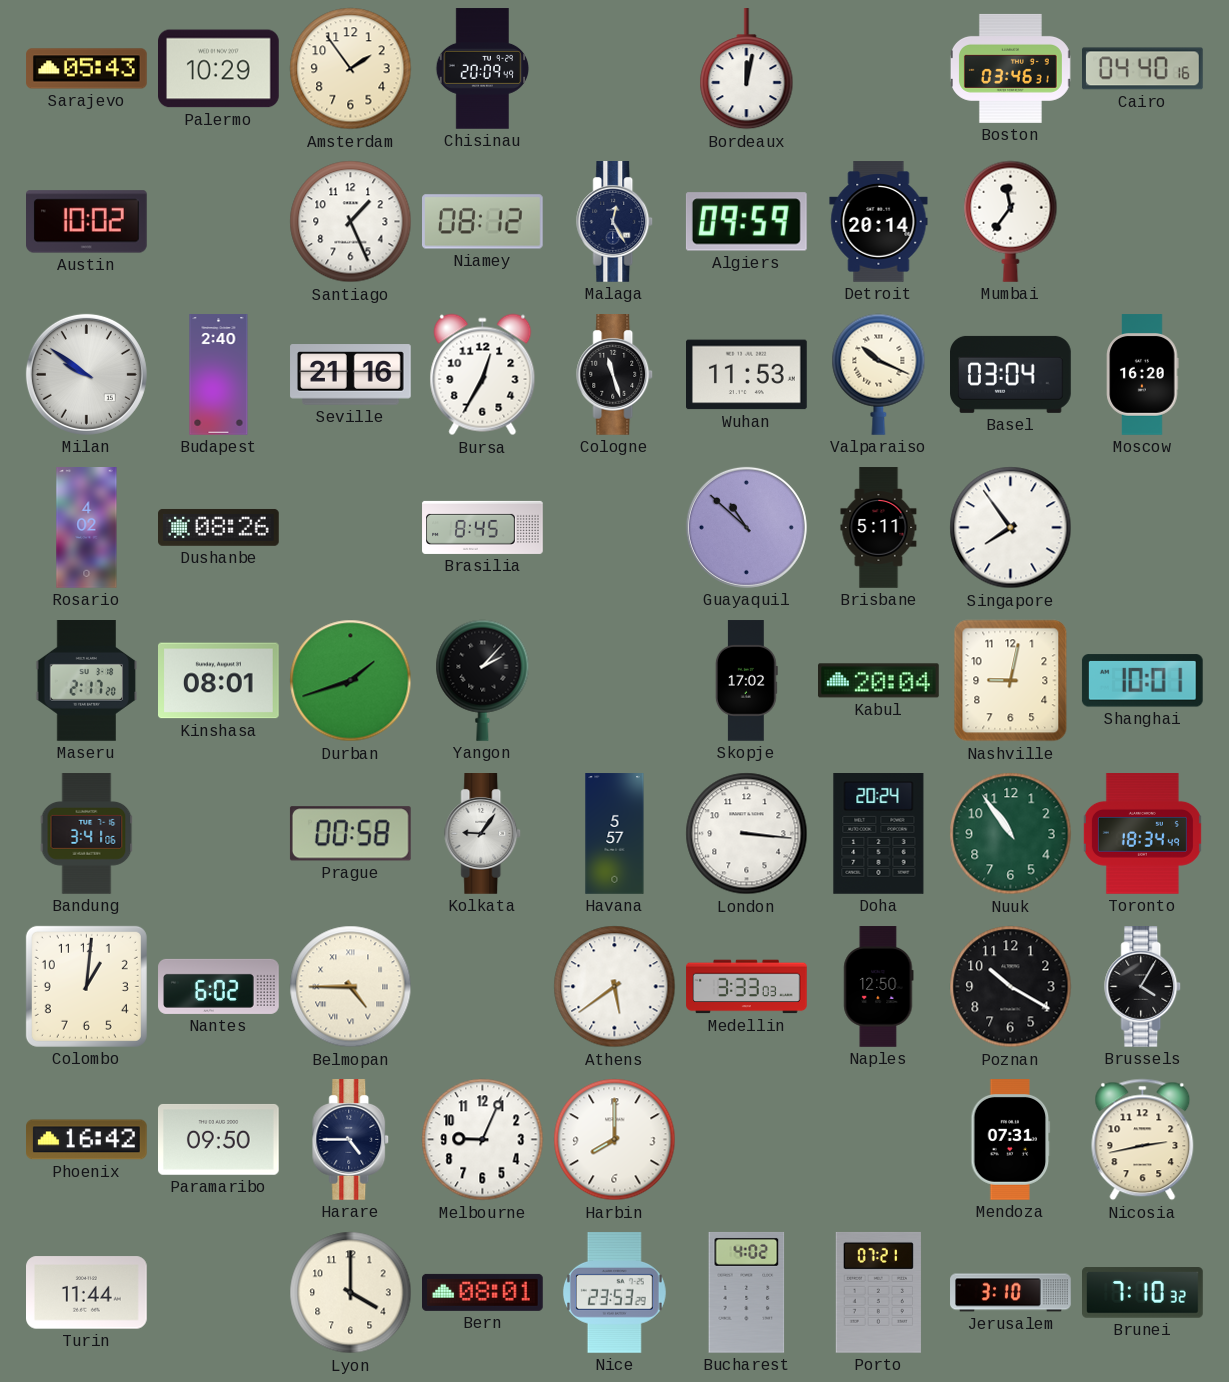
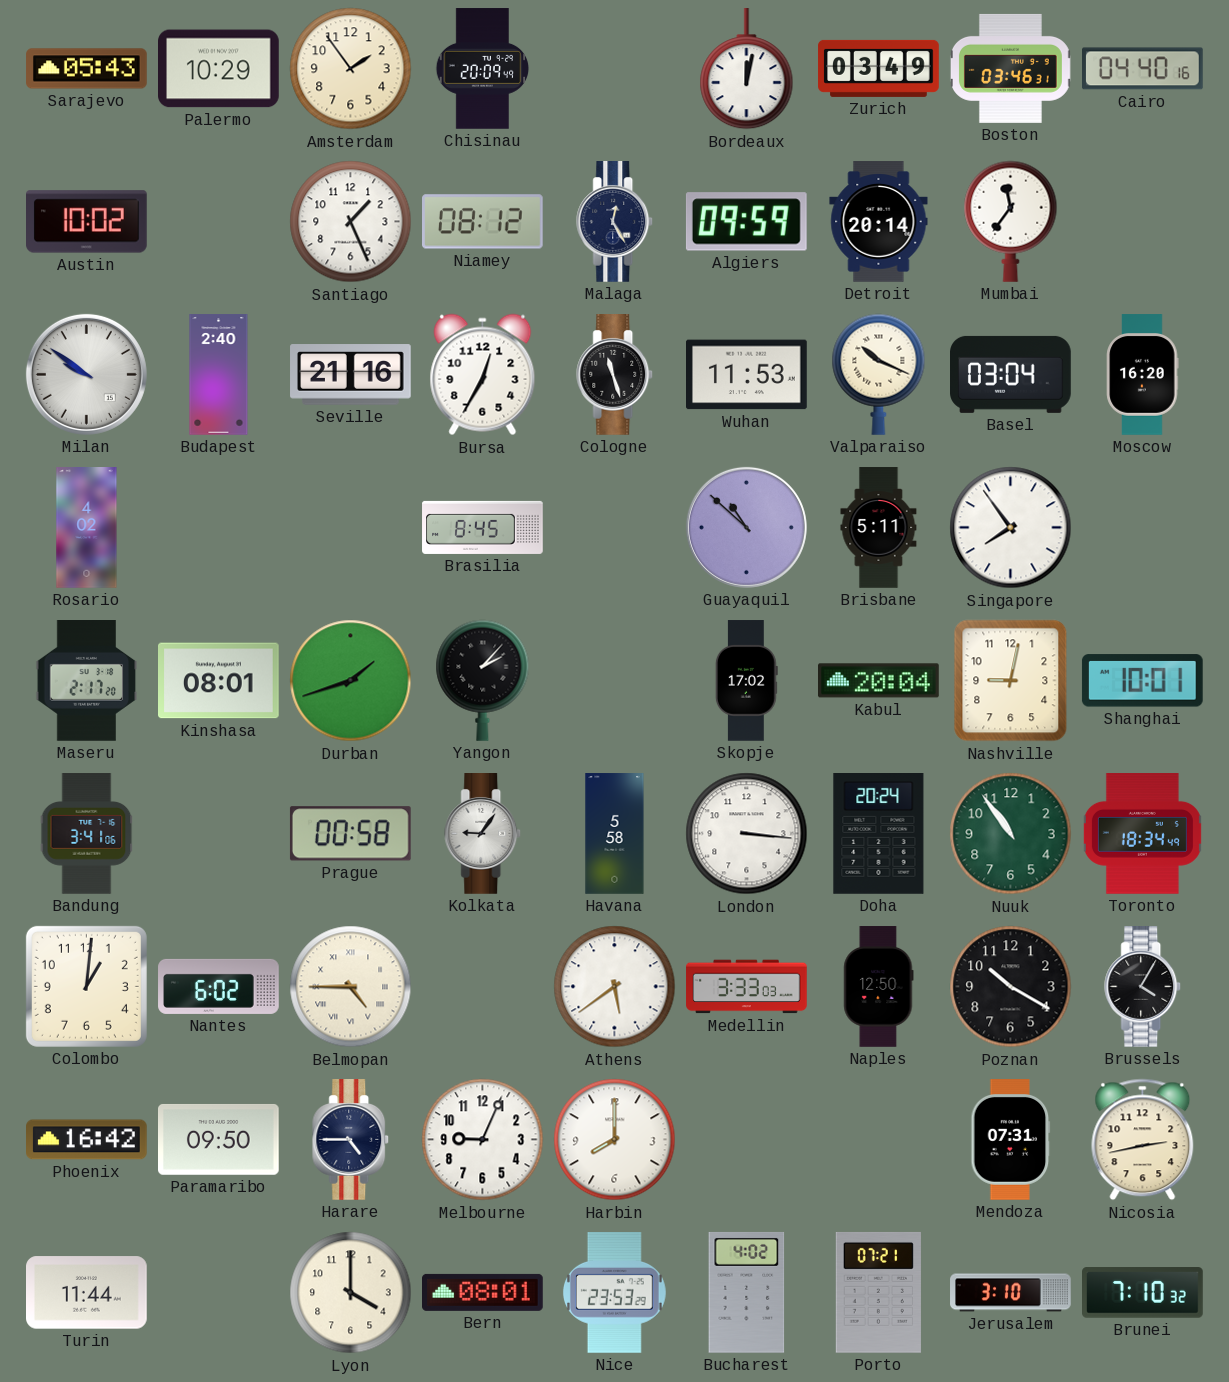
Zurich: none -> 03:49
Dushanbe: 08:26 -> none
Havana: 5:57 -> 5:58
